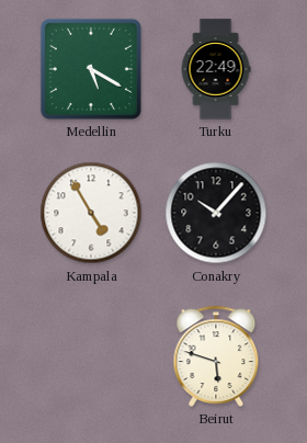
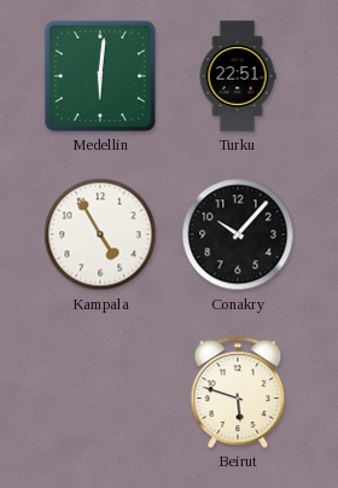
Medellin: 5:20 -> 6:01
Turku: 22:49 -> 22:51
